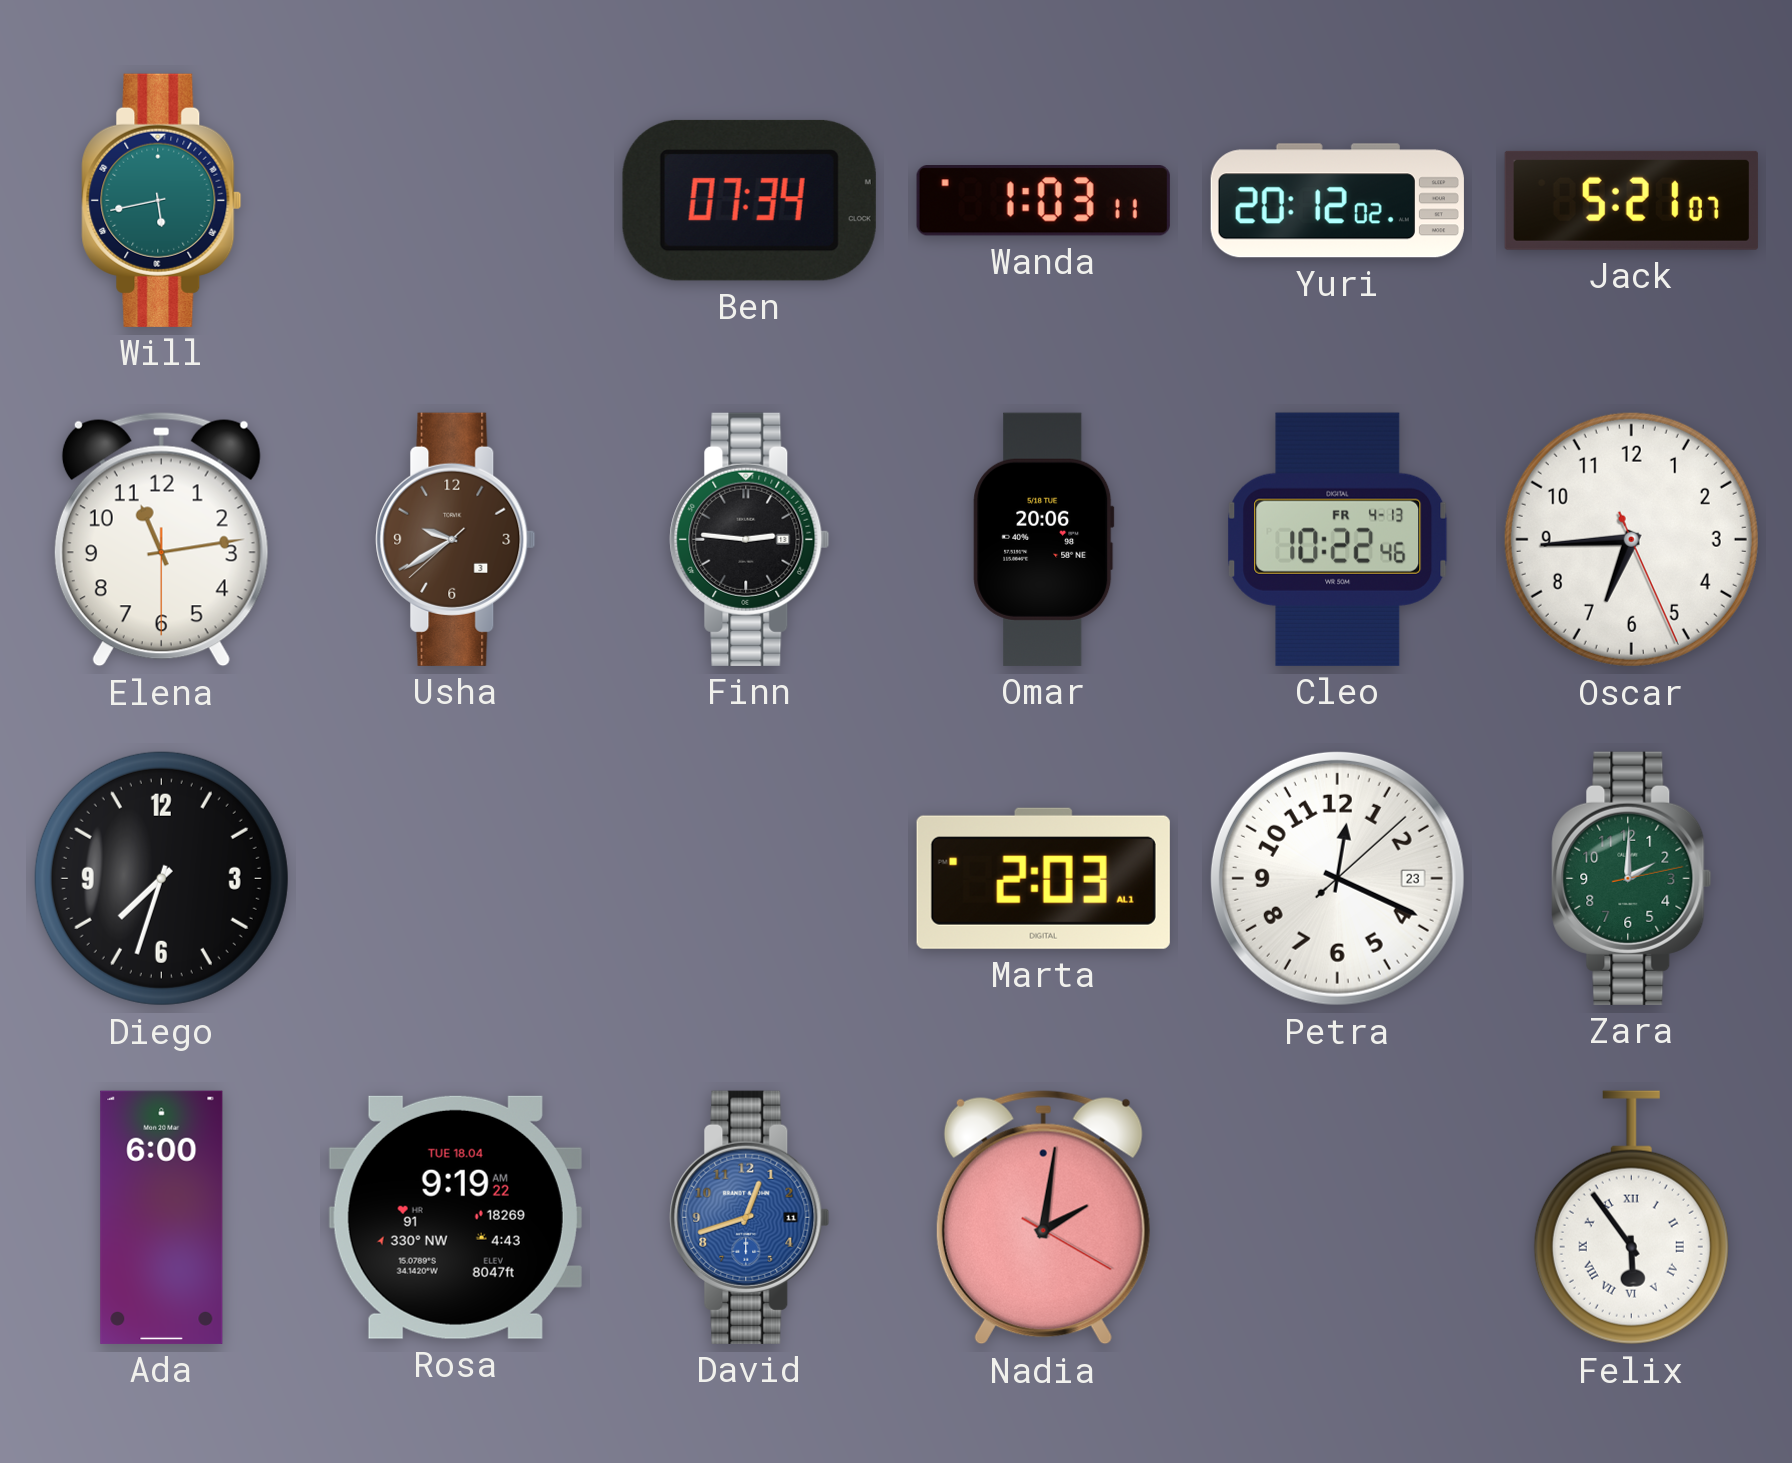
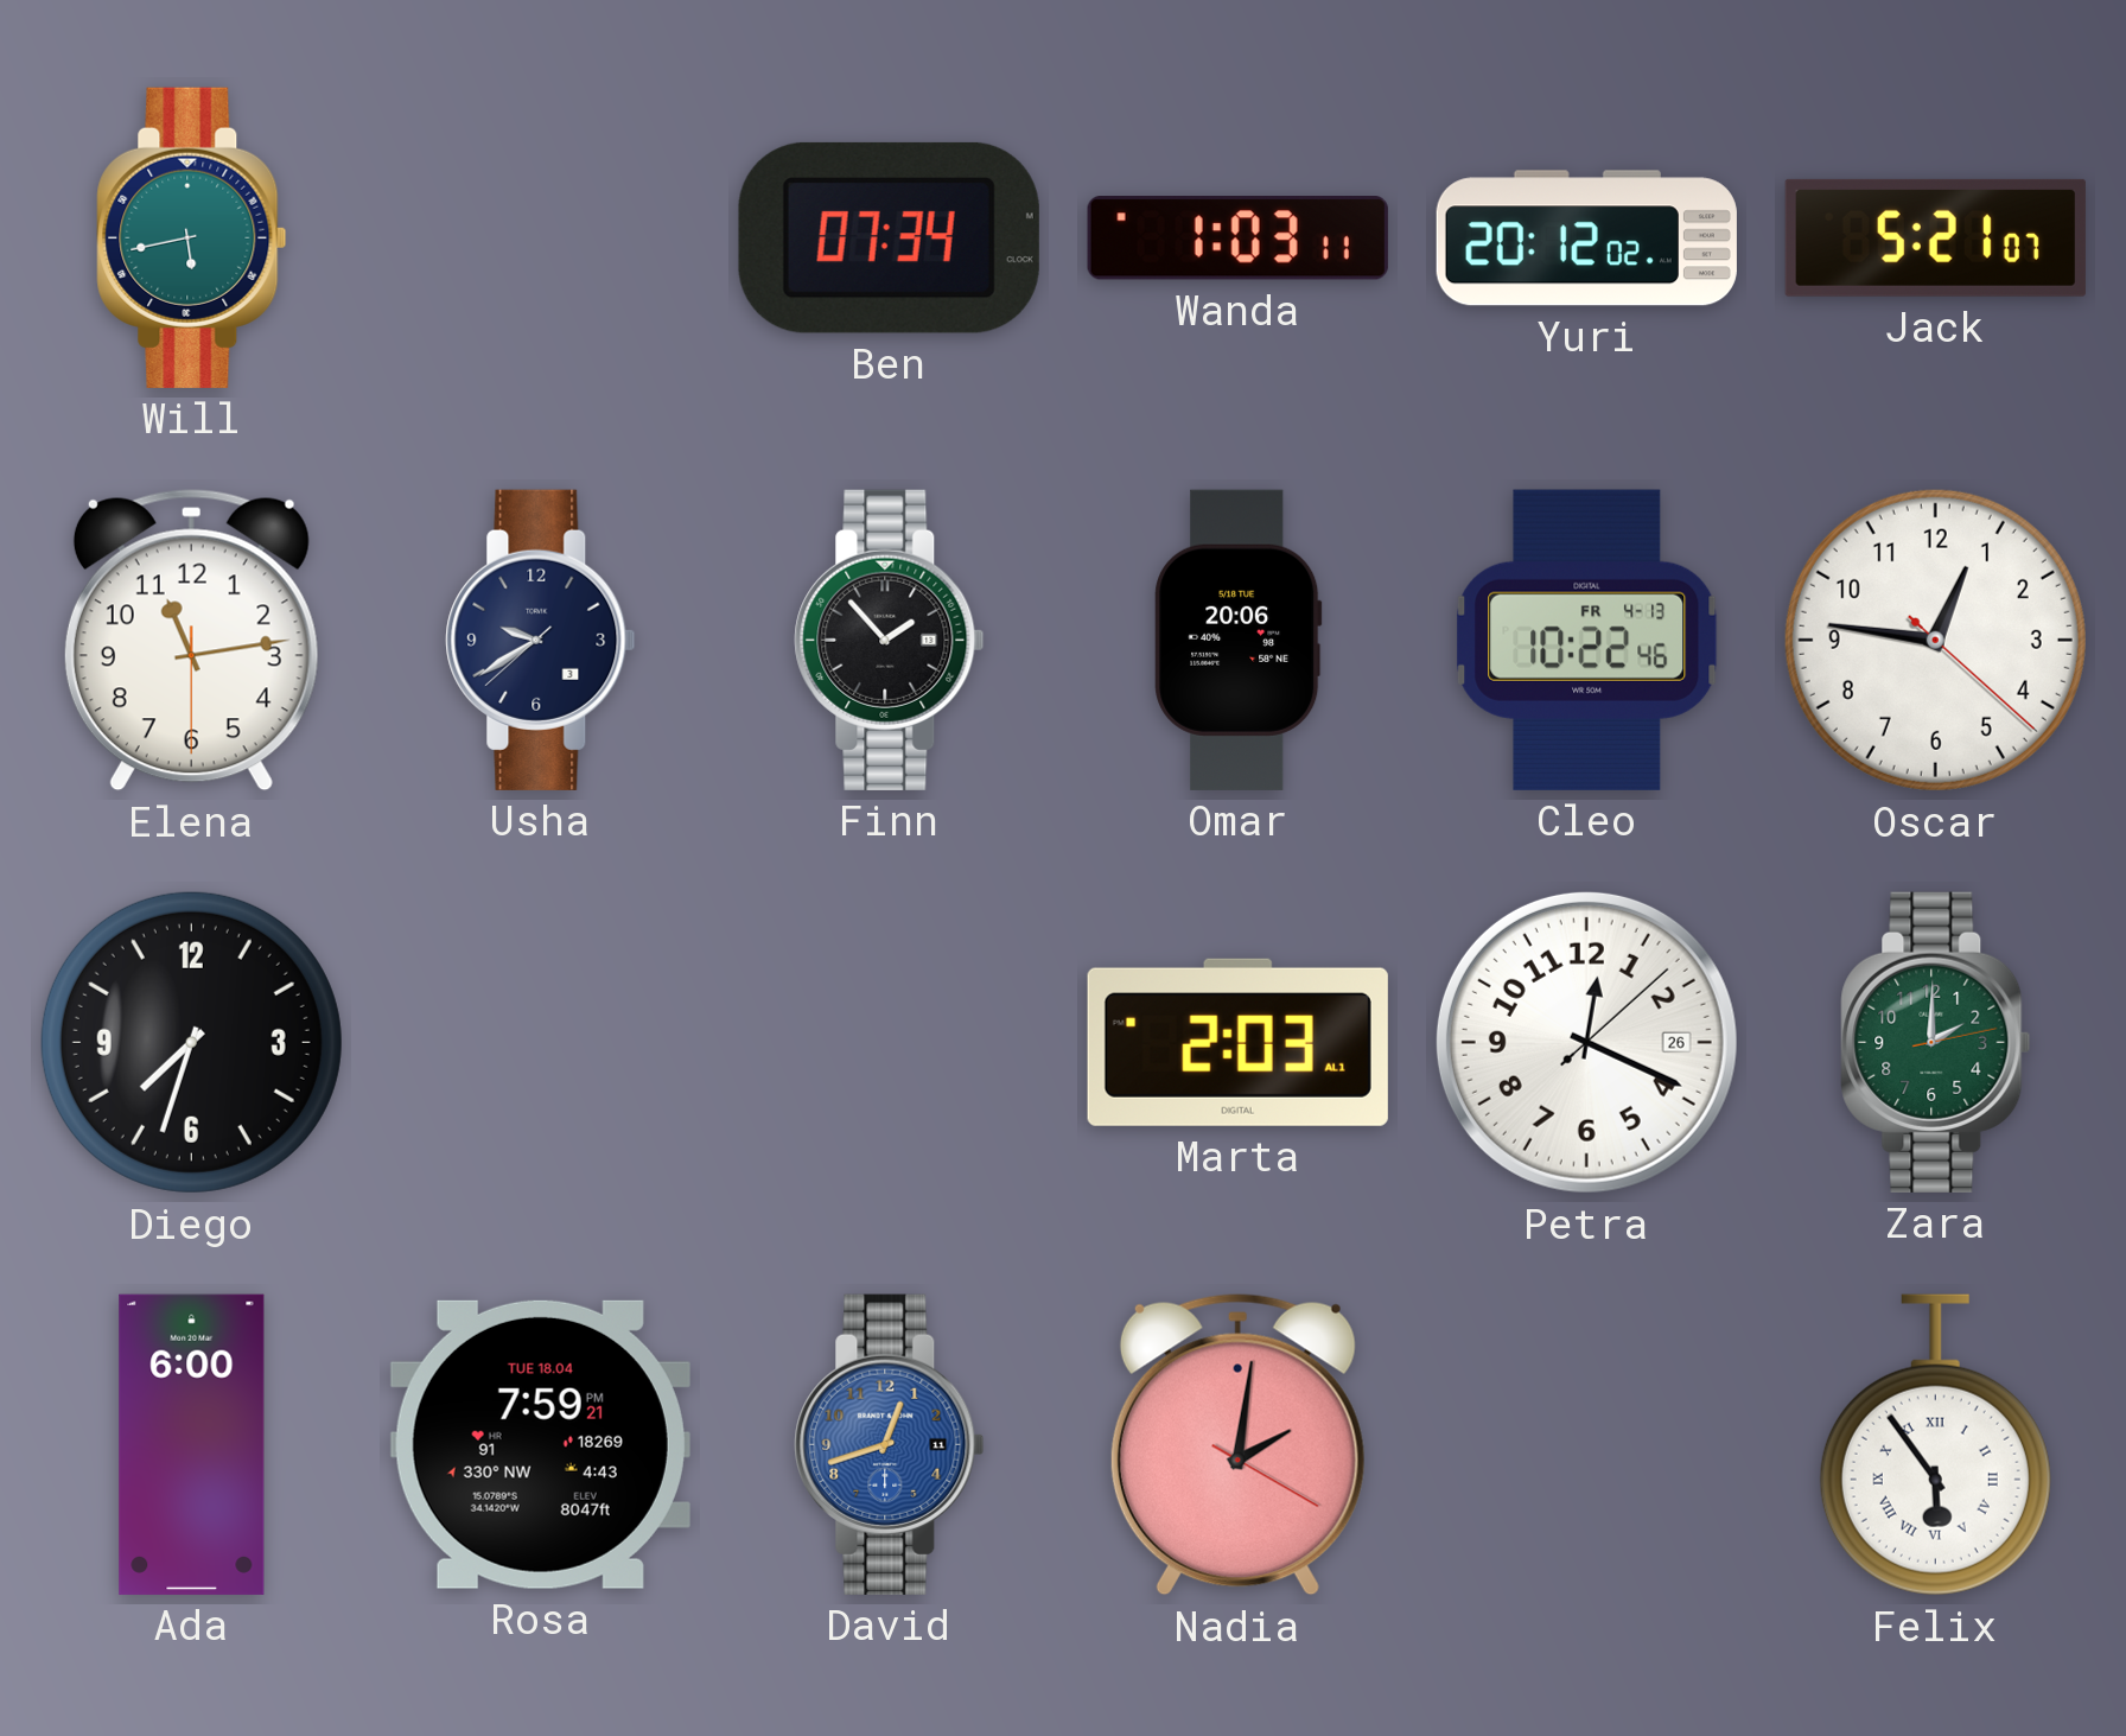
Usha dial: brown -> navy
Finn: 2:46 -> 1:53
Oscar: 6:44 -> 12:46
Petra date: 23 -> 26
Rosa: 9:19 -> 7:59
